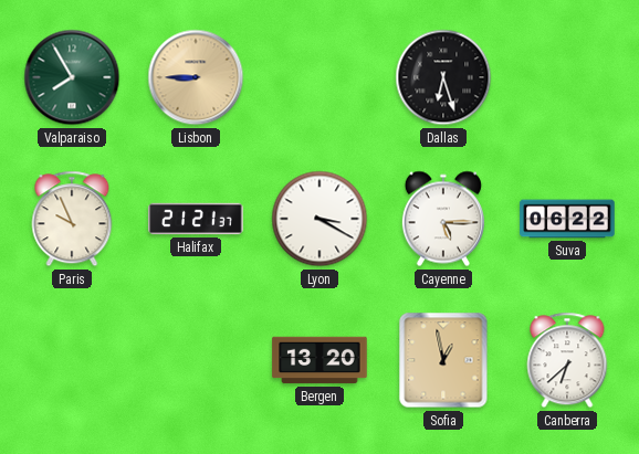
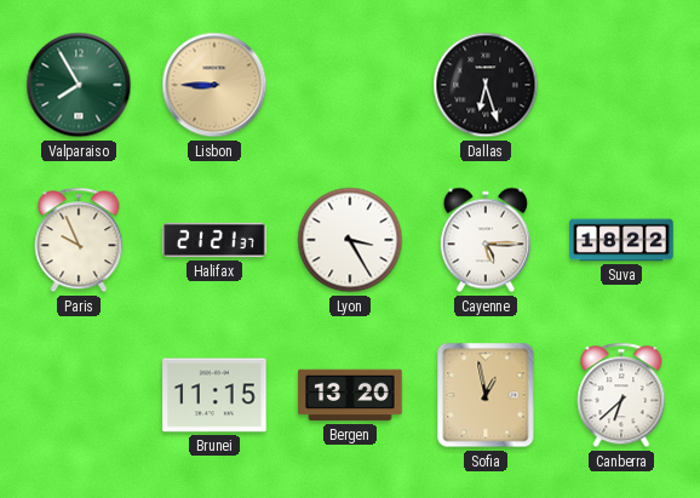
Lyon: 3:20 -> 3:25
Suva: 06:22 -> 18:22
Brunei: none -> 11:15
